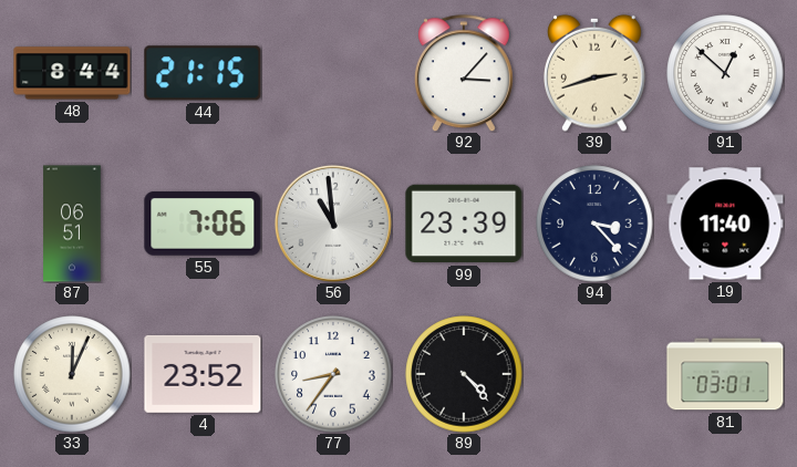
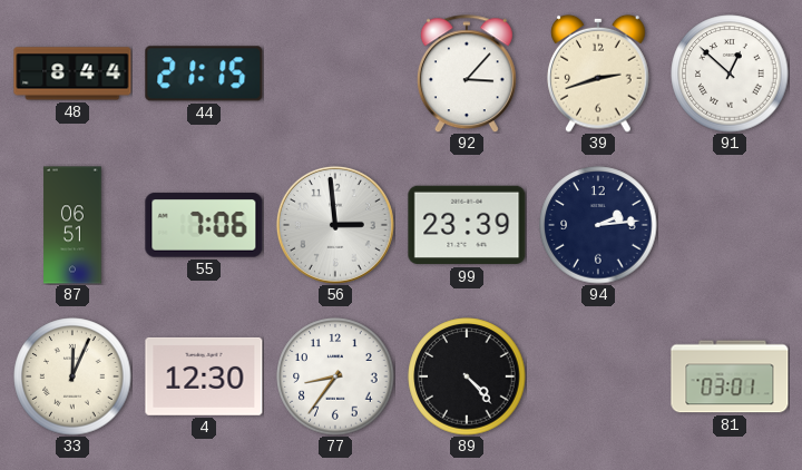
56: 10:59 -> 2:59
94: 3:23 -> 2:14
19: 11:40 -> none
4: 23:52 -> 12:30
